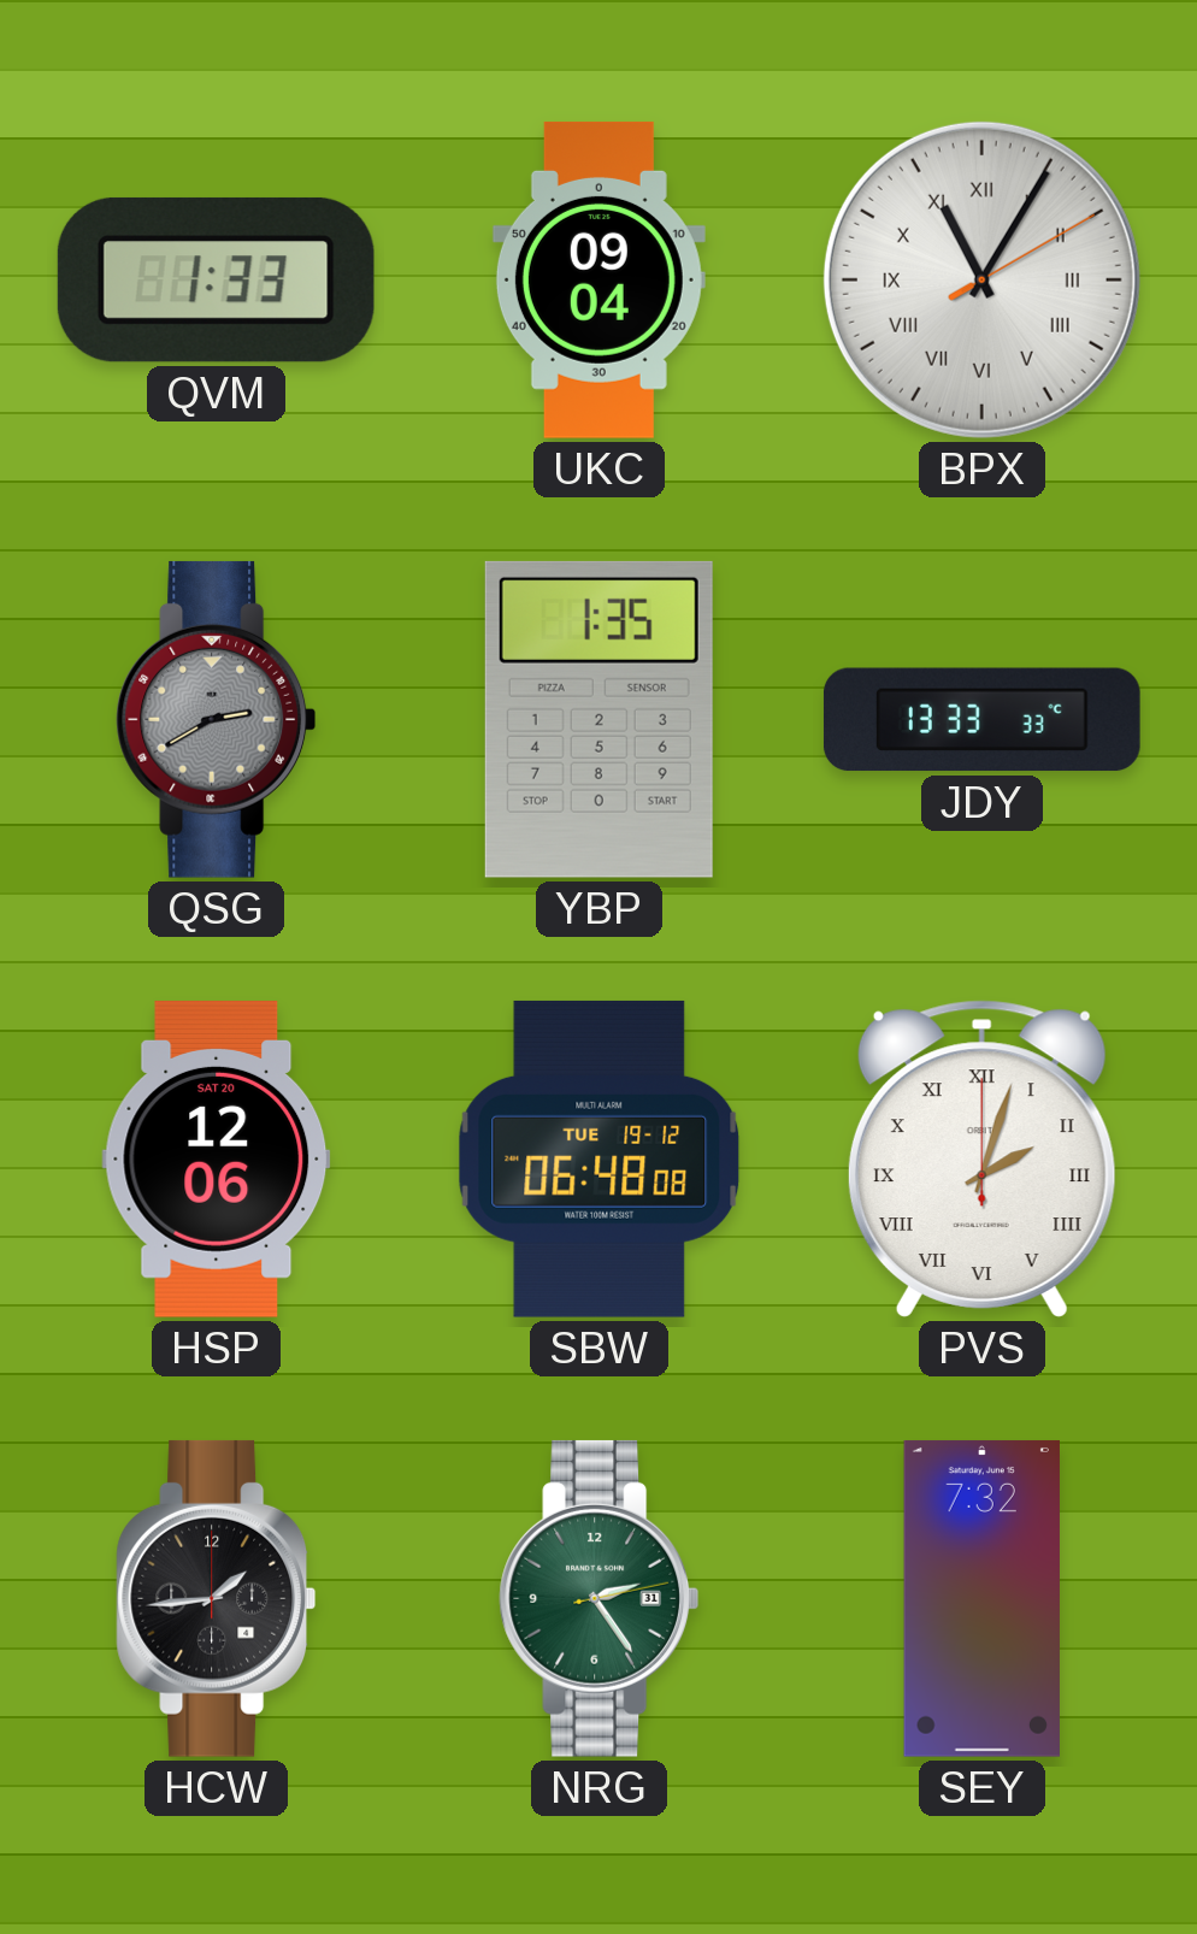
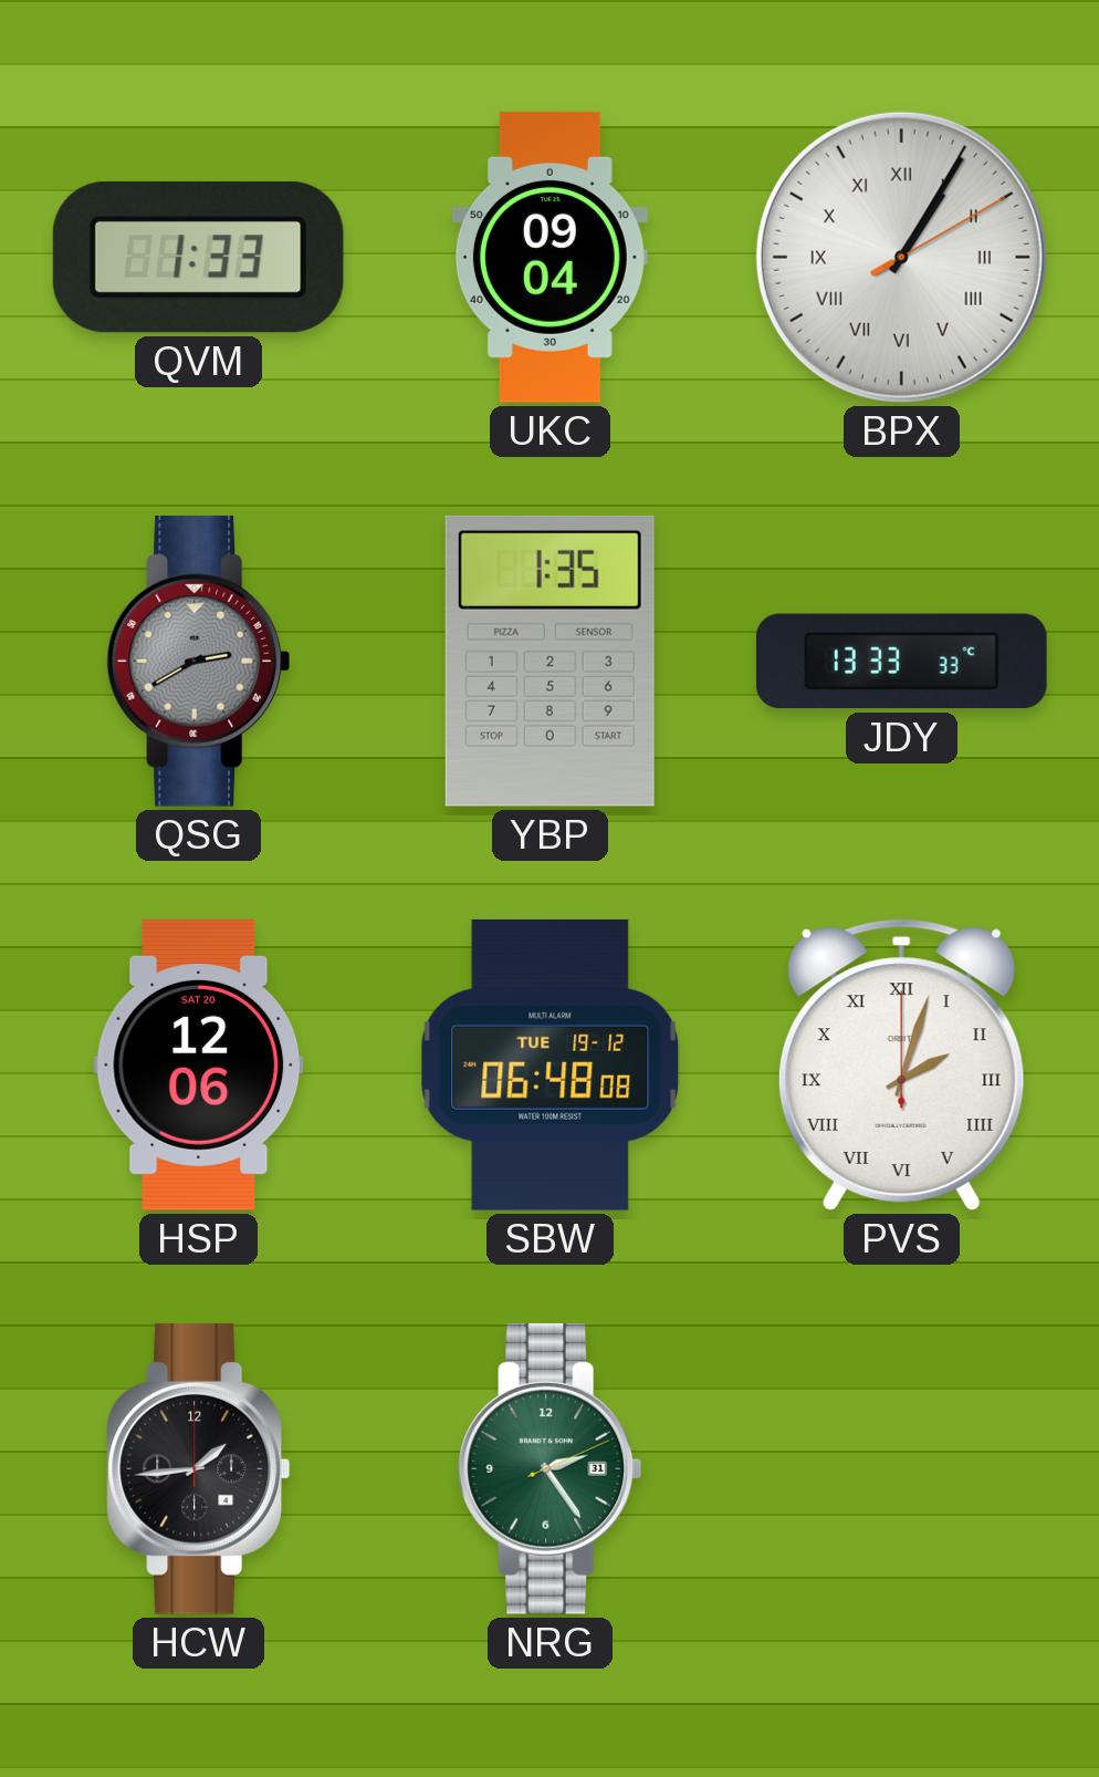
BPX: 11:05 -> 1:05
NRG: 2:24:13 -> 2:24:11
SEY: 7:32 -> none
